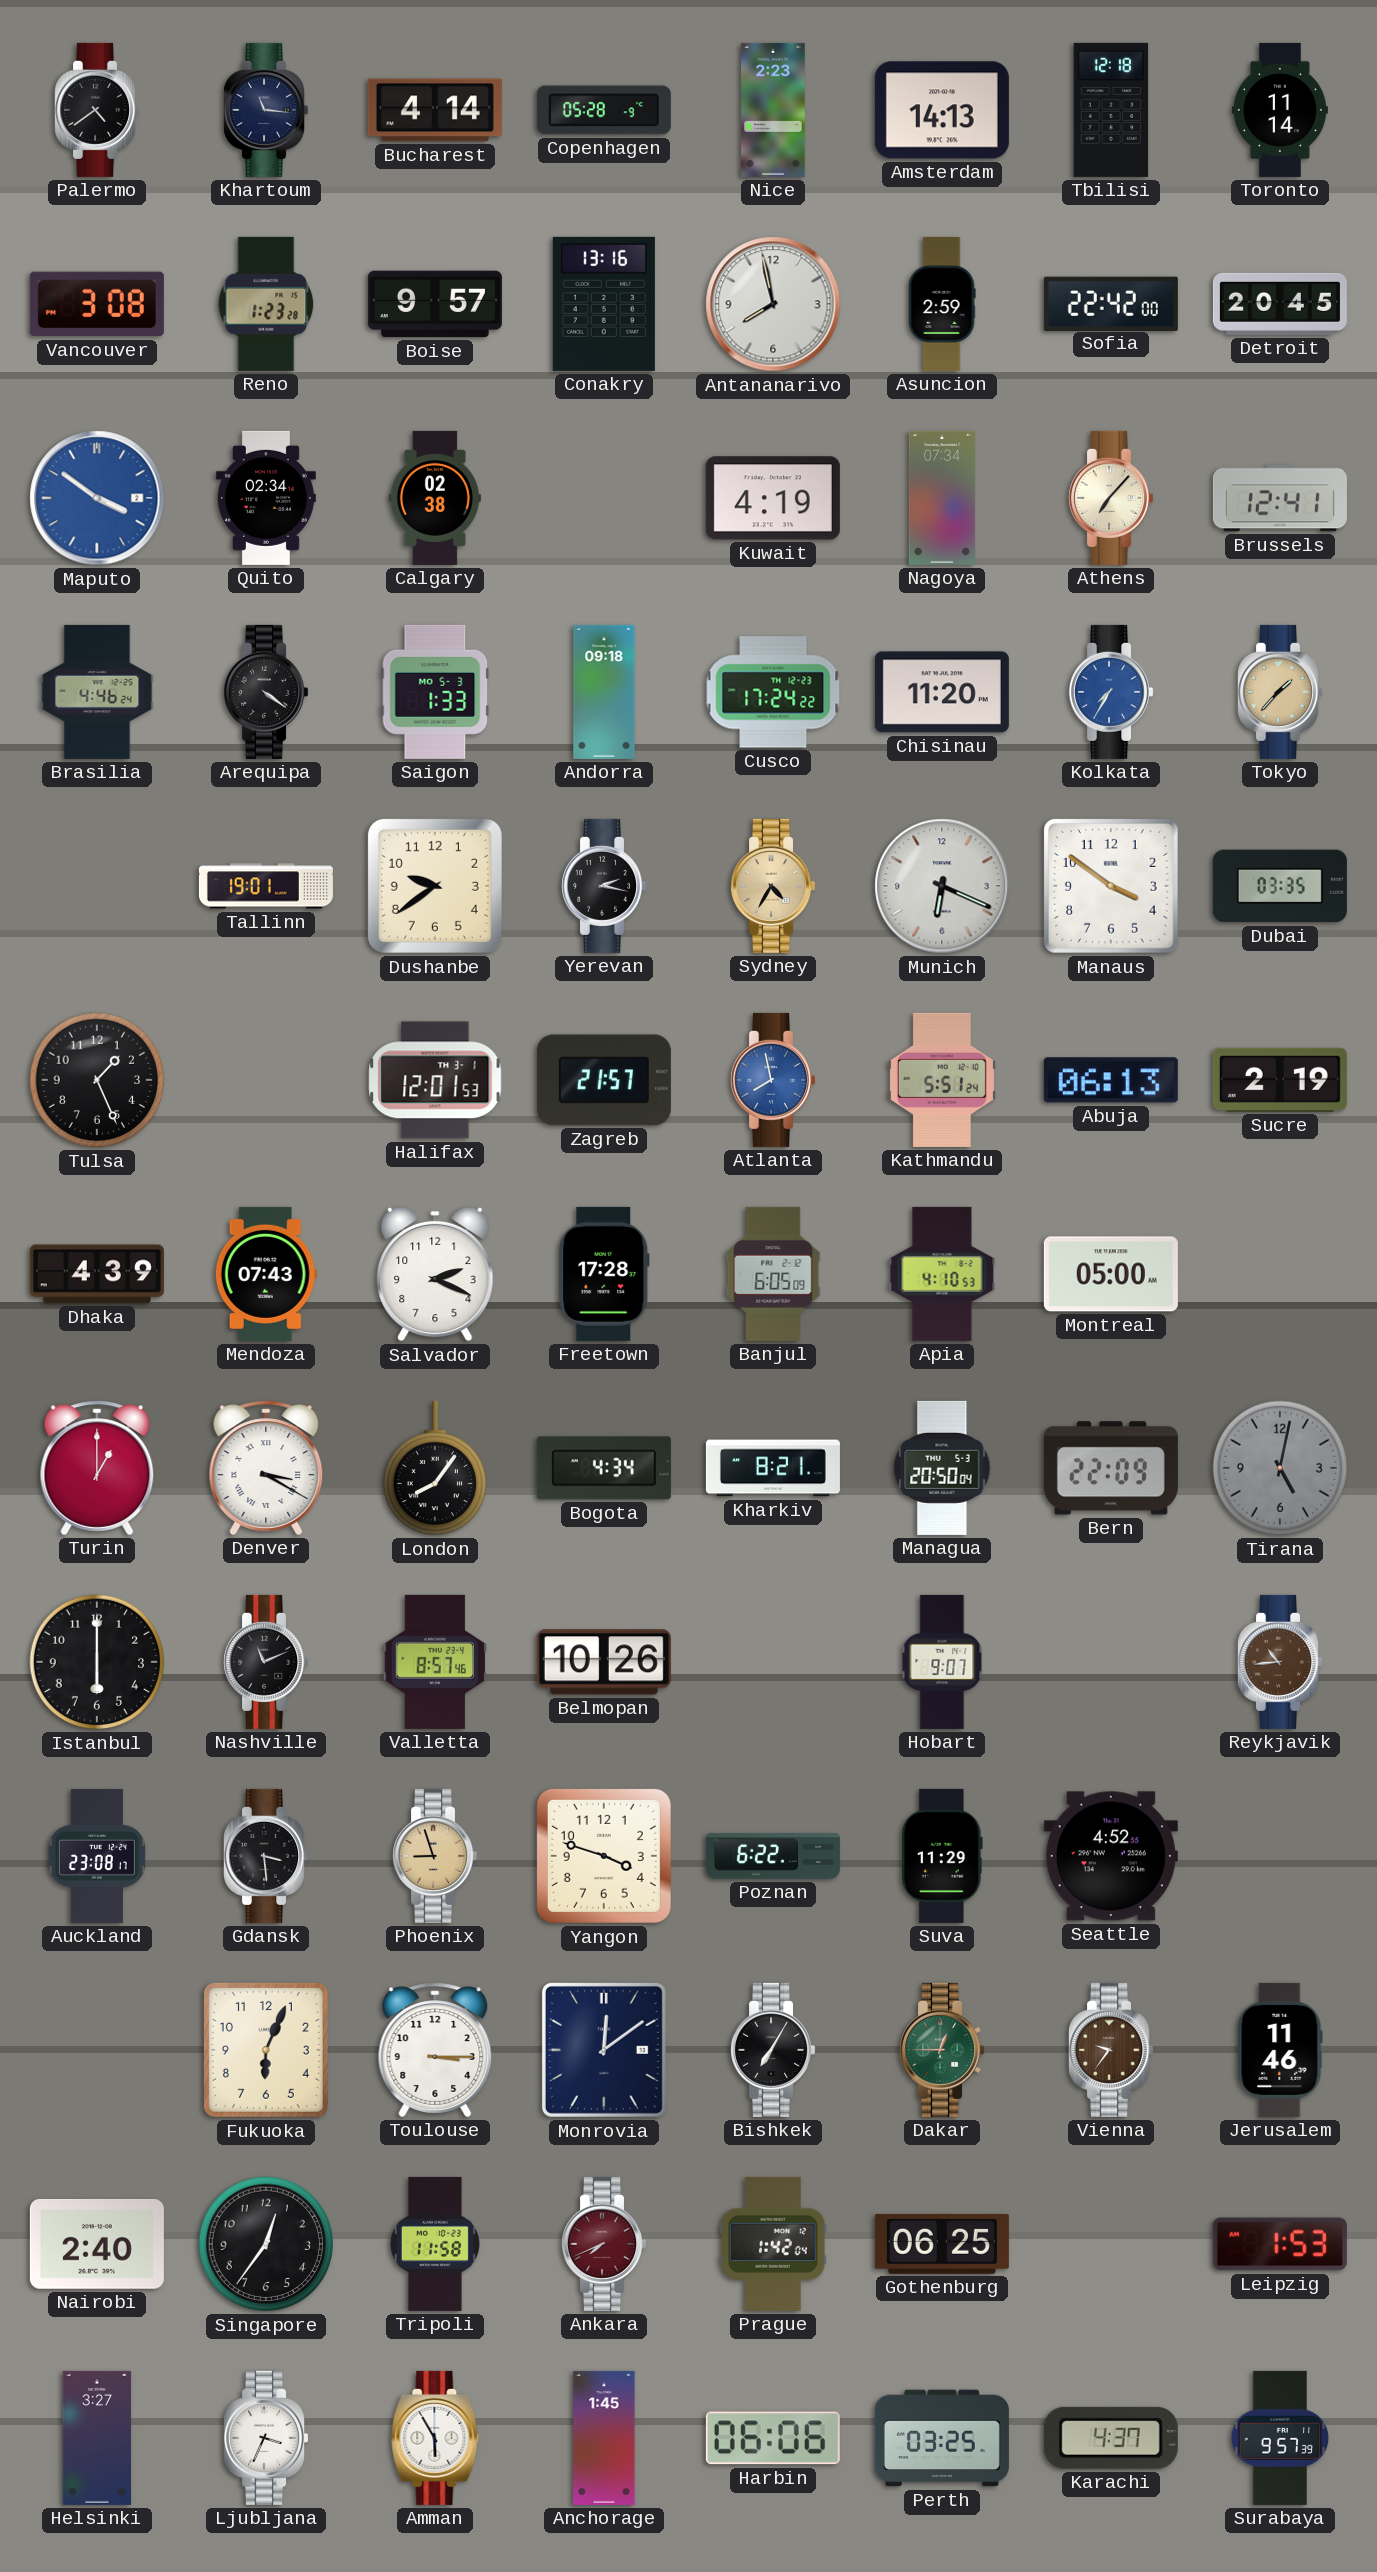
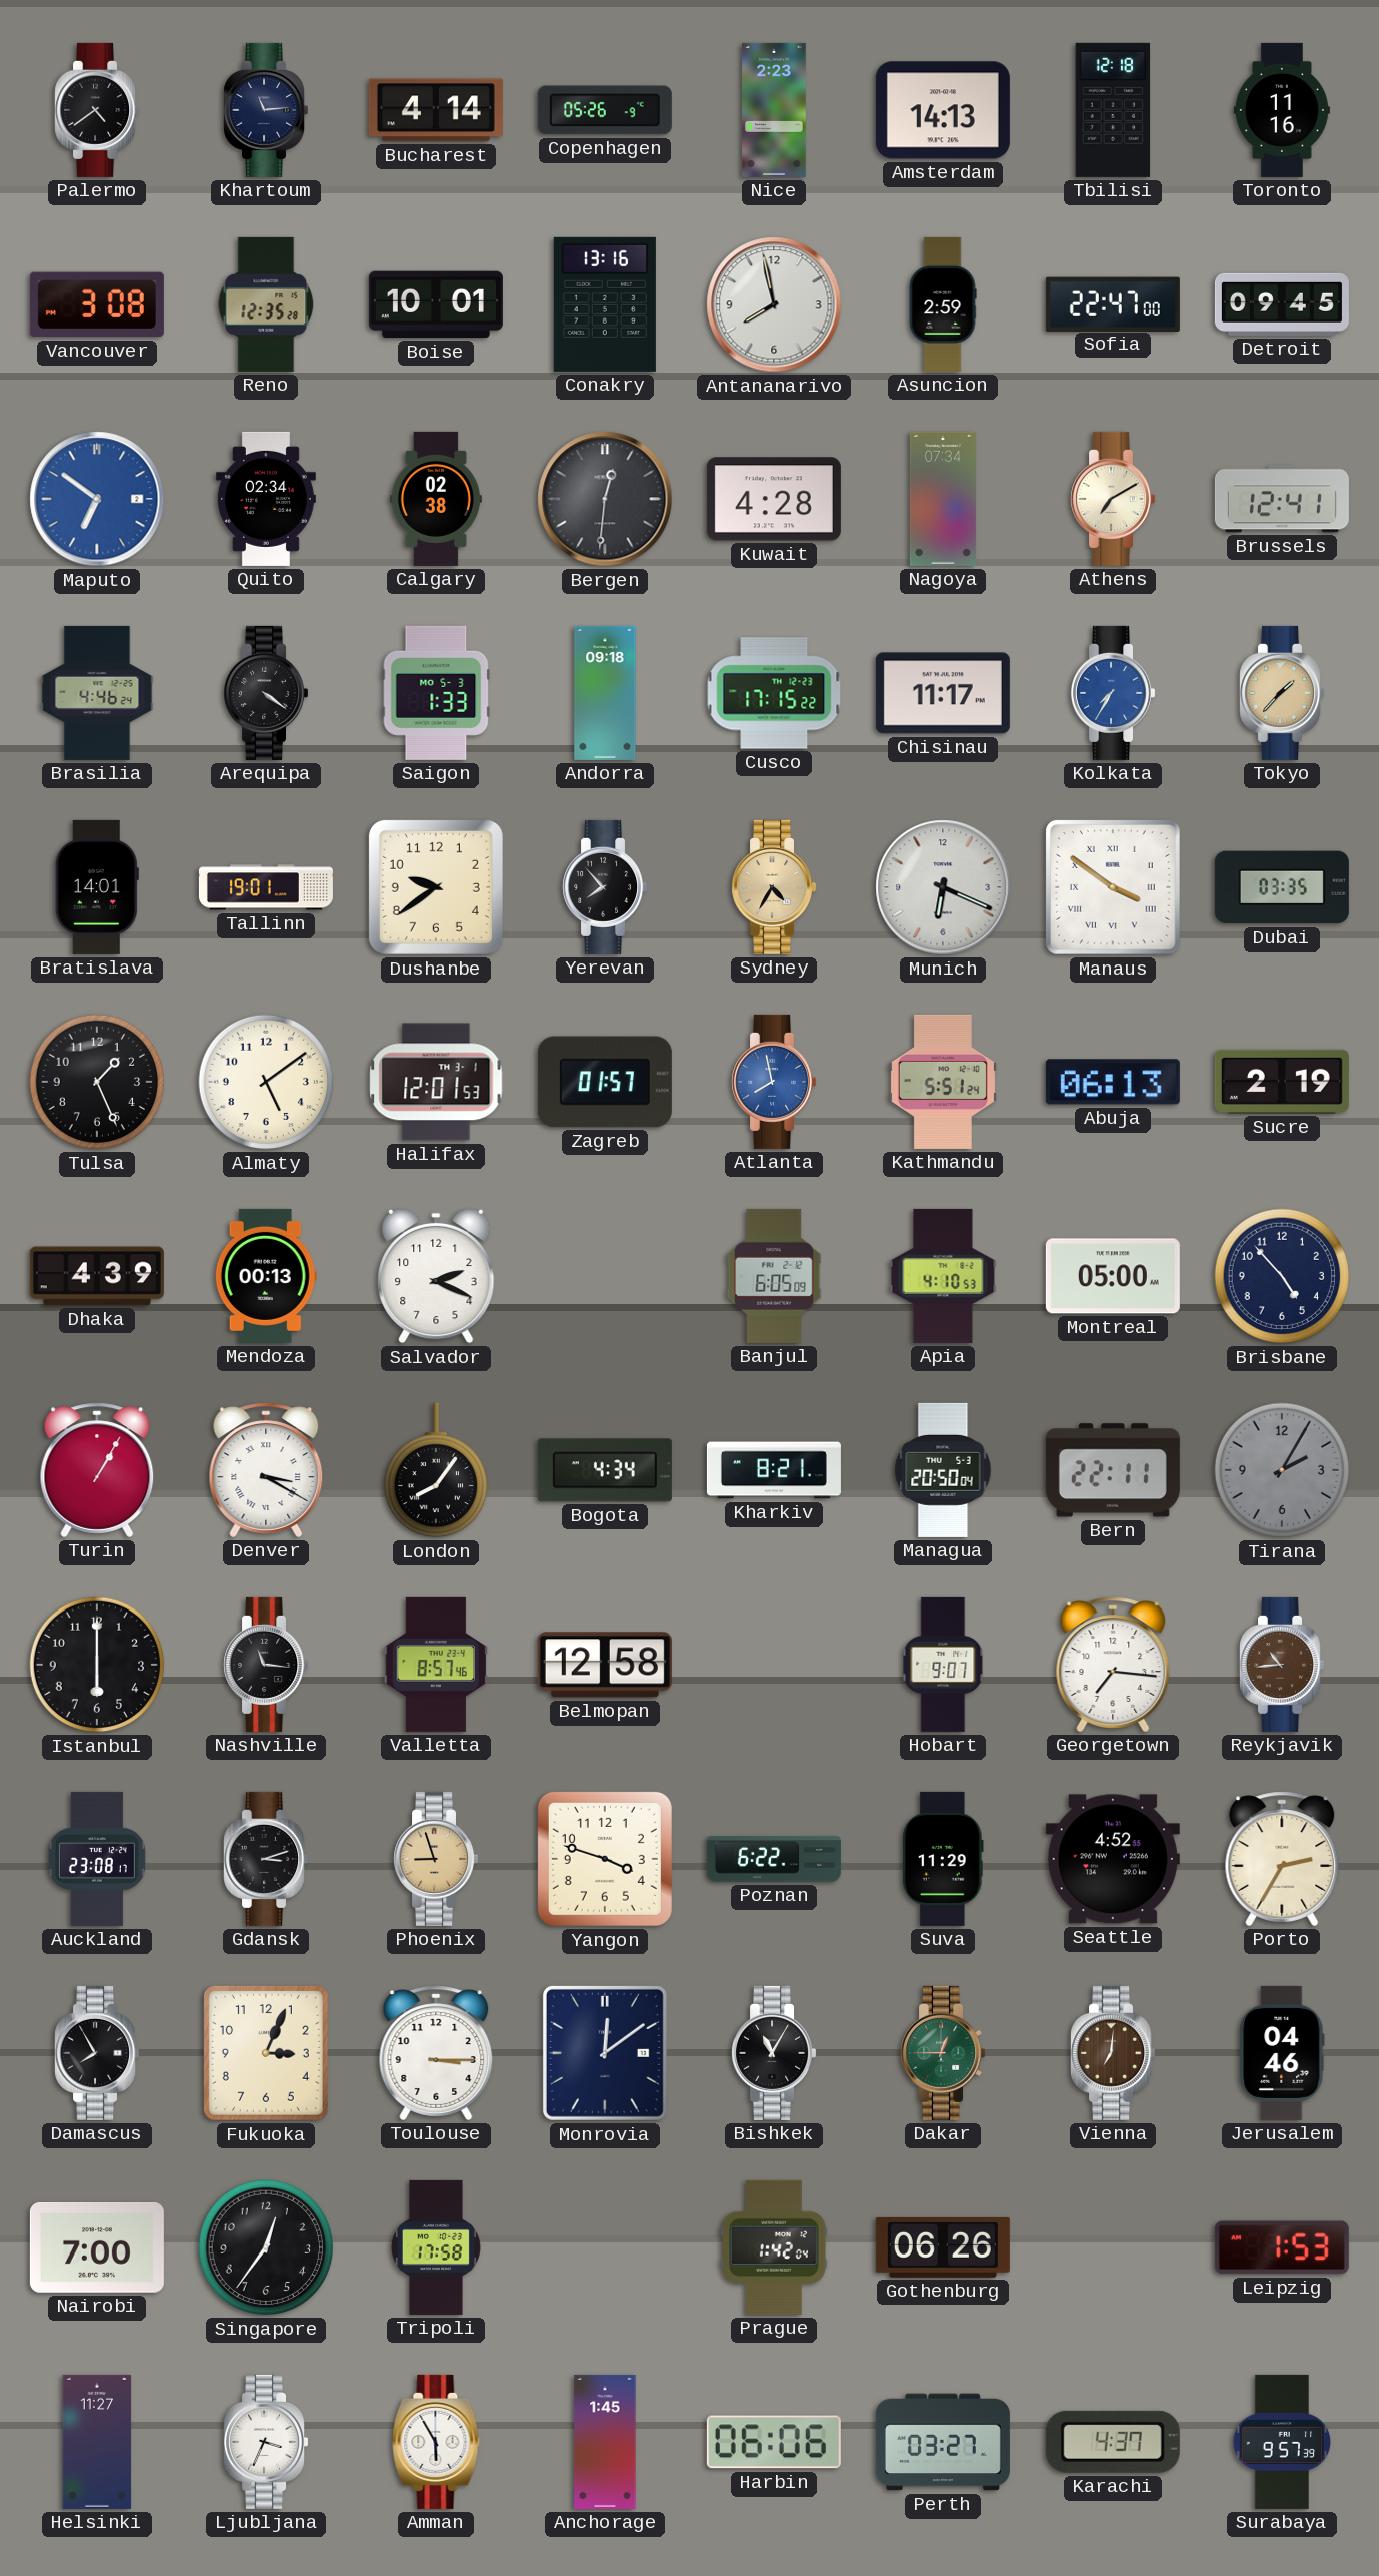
Khartoum: 11:16 -> 11:14
Copenhagen: 05:28 -> 05:26
Toronto: 11:14 -> 11:16
Reno: 1:23 -> 12:35
Boise: 9:57 -> 10:01
Sofia: 22:42 -> 22:47
Detroit: 20:45 -> 09:45
Maputo: 3:51 -> 6:51
Bergen: none -> 12:31
Kuwait: 4:19 -> 4:28
Athens: 7:07 -> 7:10
Cusco: 17:24 -> 17:15
Chisinau: 11:20 -> 11:17
Bratislava: none -> 14:01
Yerevan: 2:17 -> 7:53
Manaus numerals: Arabic -> Roman
Almaty: none -> 5:09
Zagreb: 21:57 -> 01:57
Mendoza: 07:43 -> 00:13
Freetown: 17:28 -> none
Brisbane: none -> 4:53
Turin: 1:00 -> 1:05
Bern: 22:09 -> 22:11
Tirana: 5:02 -> 2:05
Nashville: 11:11 -> 11:16
Belmopan: 10:26 -> 12:58
Georgetown: none -> 7:16
Gdansk: 3:29 -> 3:12
Porto: none -> 2:35
Damascus: none -> 7:55
Fukuoka: 6:04 -> 3:04
Bishkek: 7:05 -> 11:05
Vienna: 9:36 -> 7:01
Jerusalem: 11:46 -> 04:46
Nairobi: 2:40 -> 7:00
Tripoli: 11:58 -> 17:58
Ankara: 7:41 -> none
Gothenburg: 06:25 -> 06:26
Helsinki: 3:27 -> 11:27
Perth: 03:25 -> 03:27
